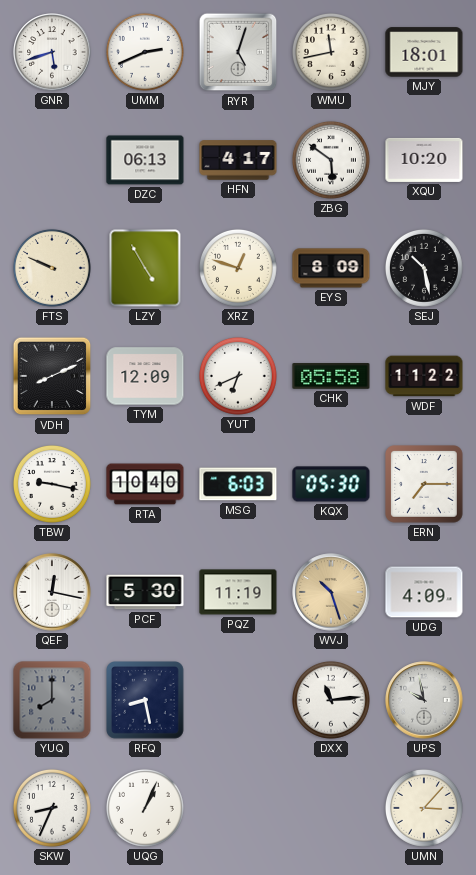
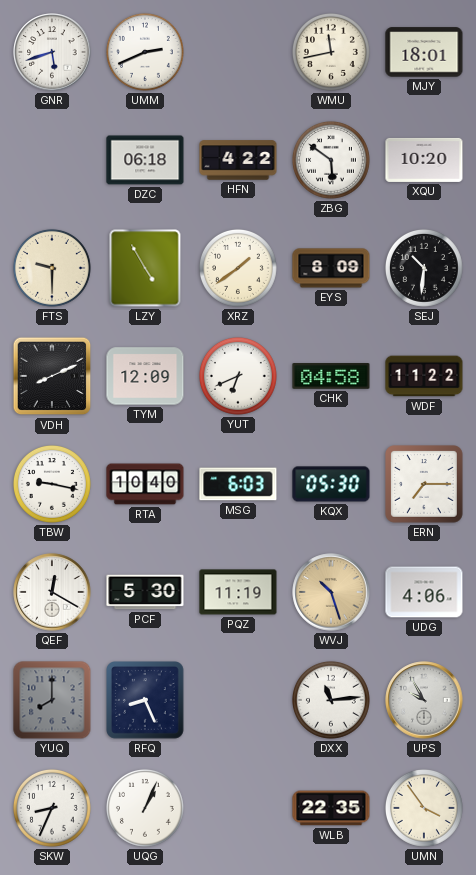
RYR: 5:03 -> none
DZC: 06:13 -> 06:18
HFN: 4:17 -> 4:22
FTS: 9:49 -> 9:30
XRZ: 12:48 -> 1:39
SEJ: 10:28 -> 10:31
CHK: 05:58 -> 04:58
QEF: 12:17 -> 12:20
UDG: 4:09 -> 4:06
RFQ: 8:28 -> 8:26
UPS: 9:58 -> 9:55
WLB: none -> 22:35
UMN: 3:07 -> 3:54
